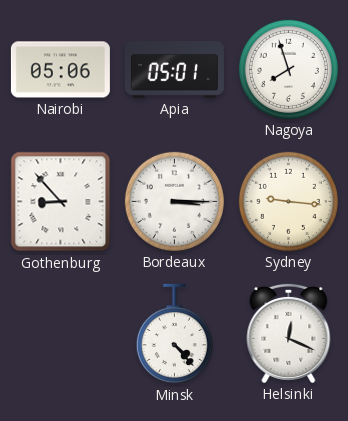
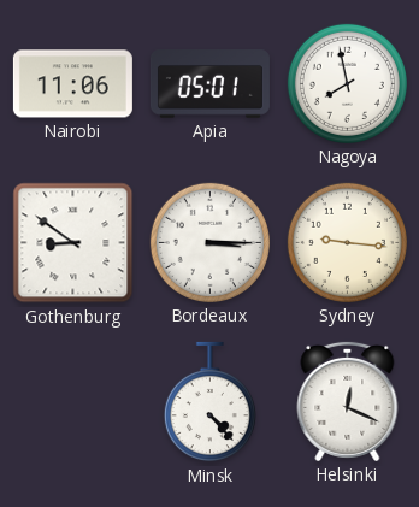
Nairobi: 05:06 -> 11:06
Nagoya: 7:57 -> 7:58
Gothenburg: 8:53 -> 8:51
